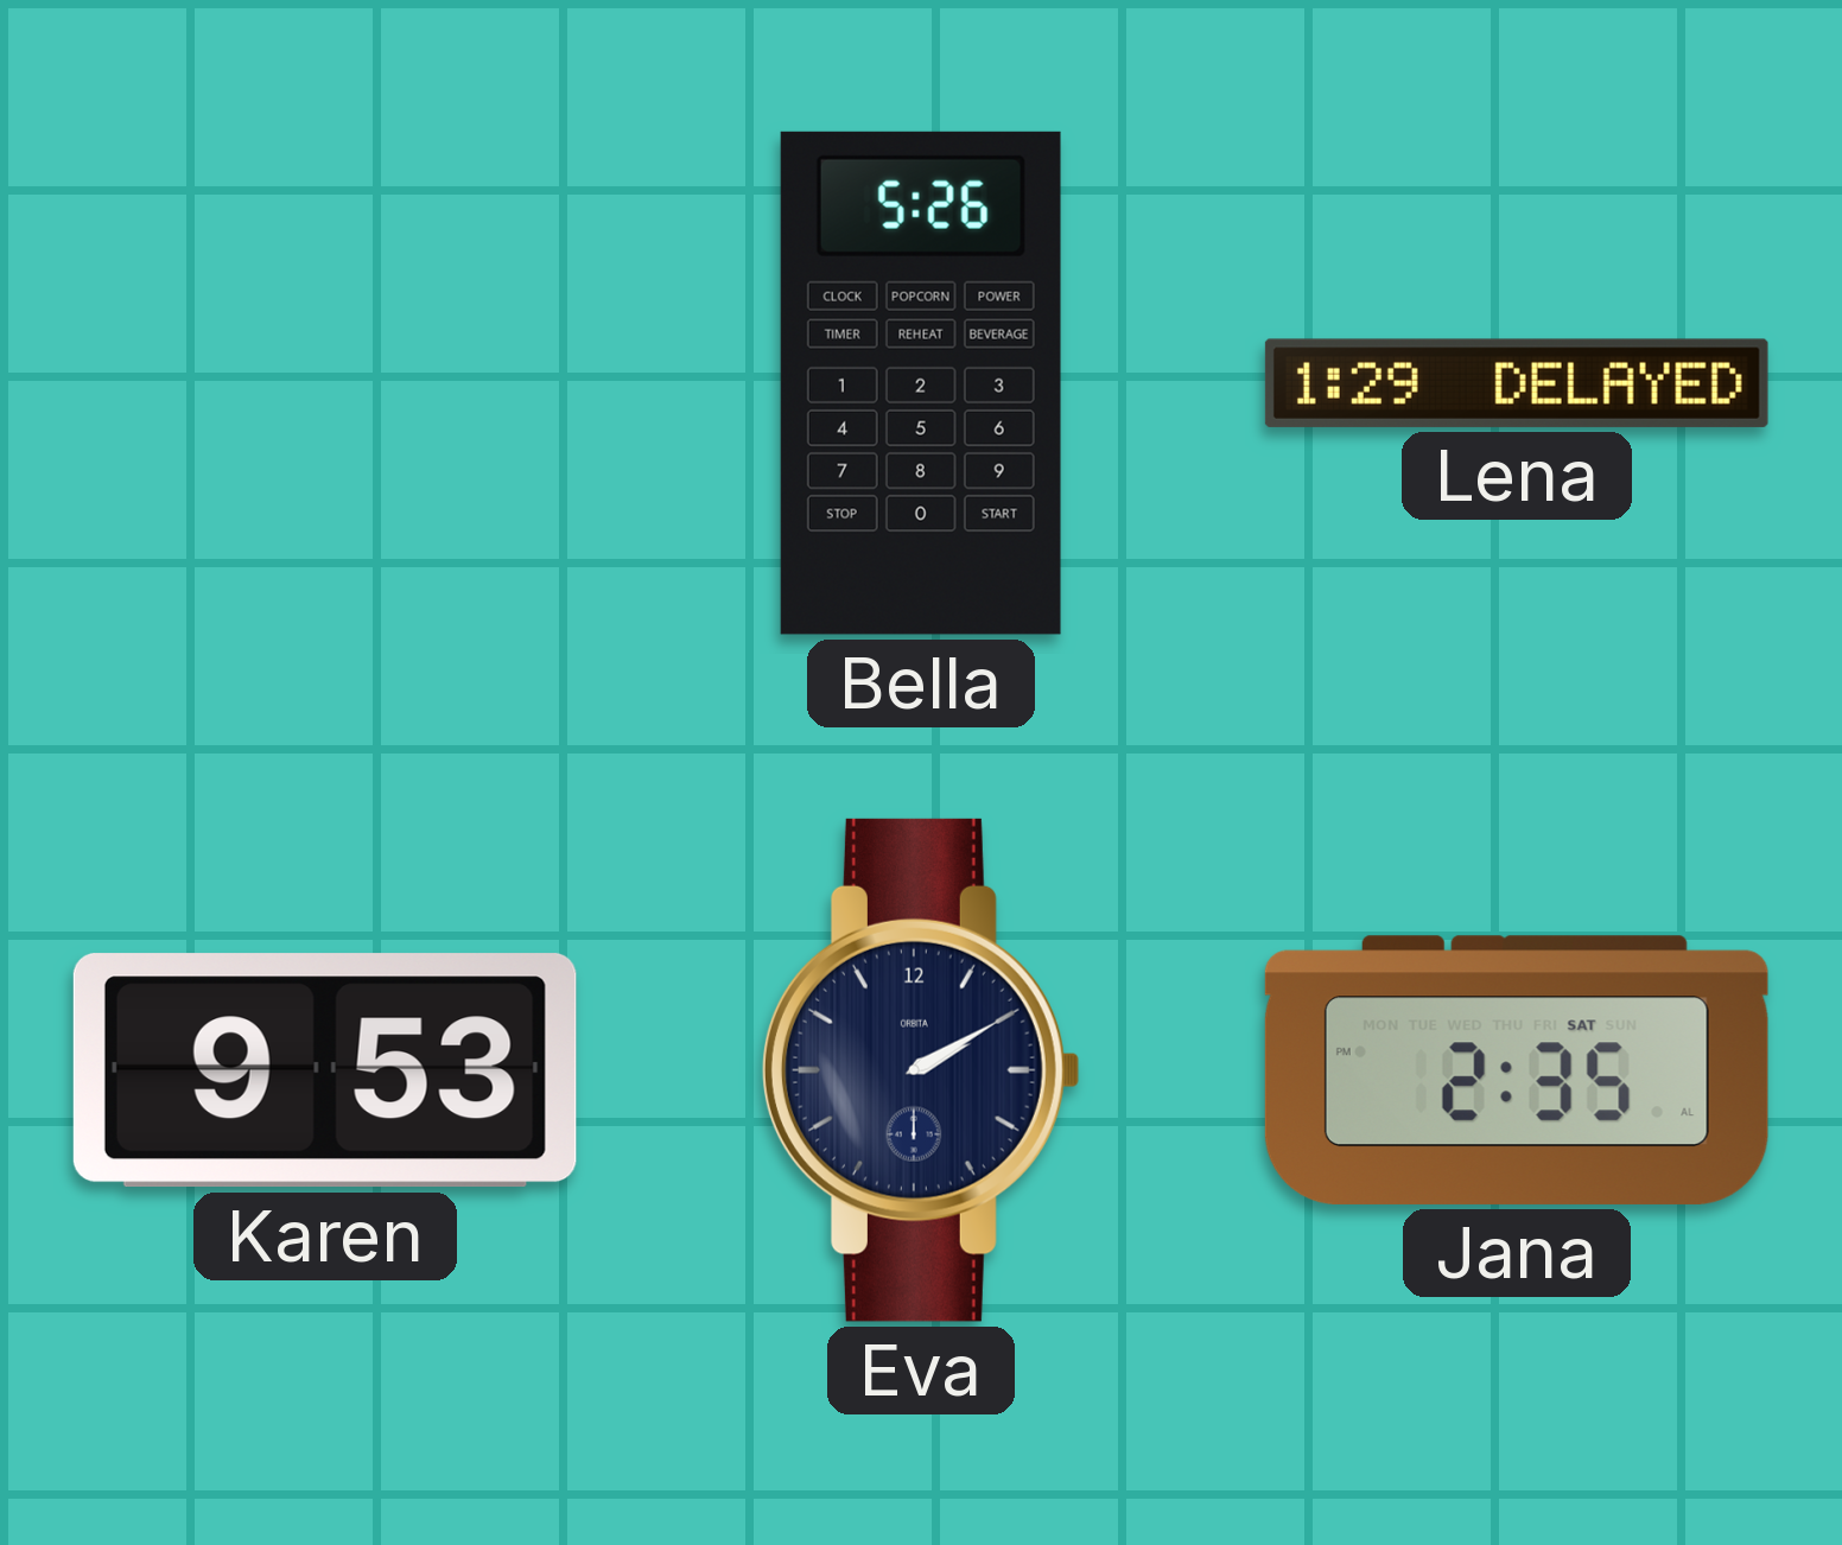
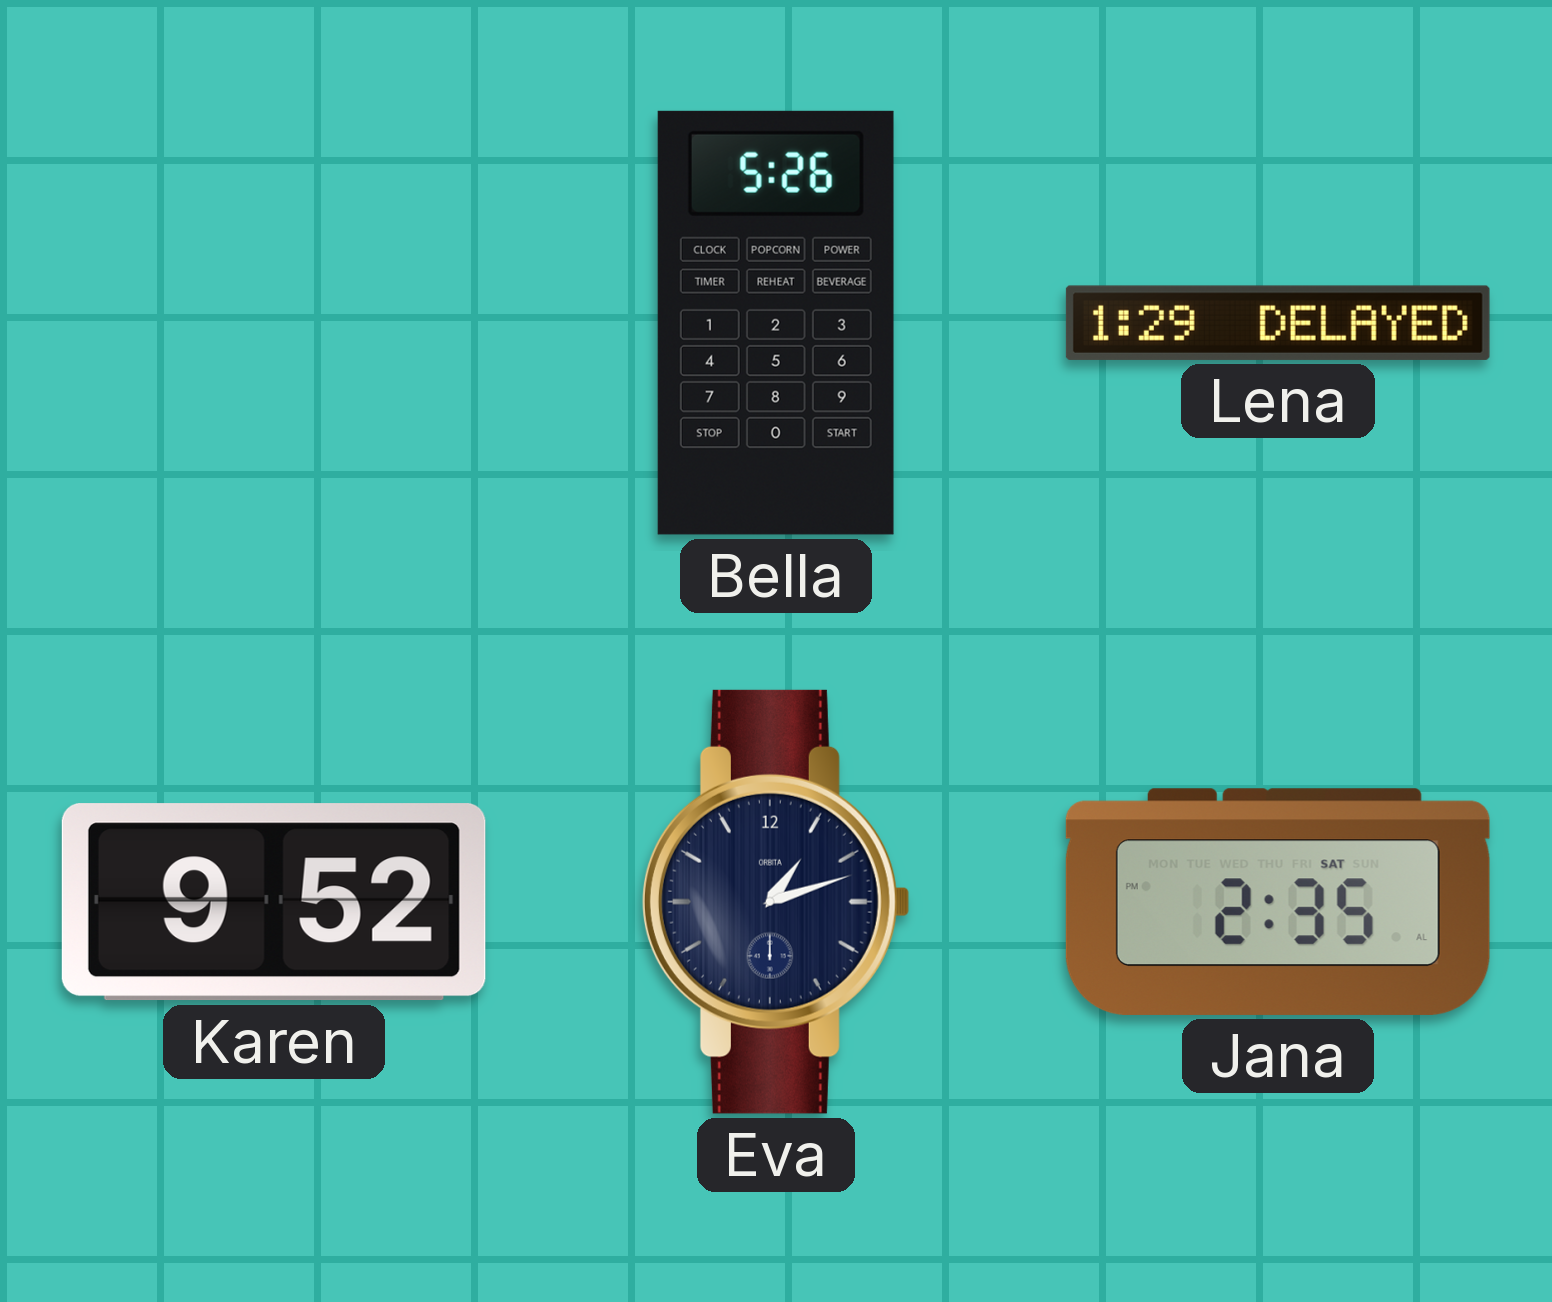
Karen: 9:53 -> 9:52
Eva: 2:10 -> 1:12
